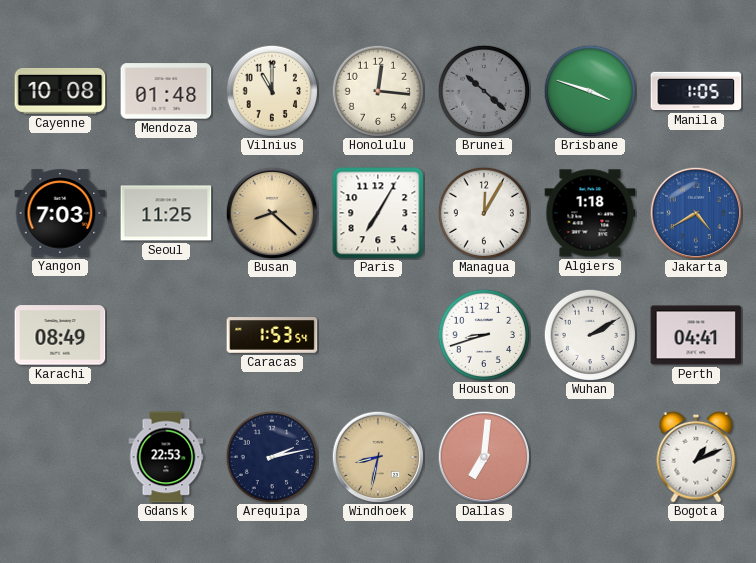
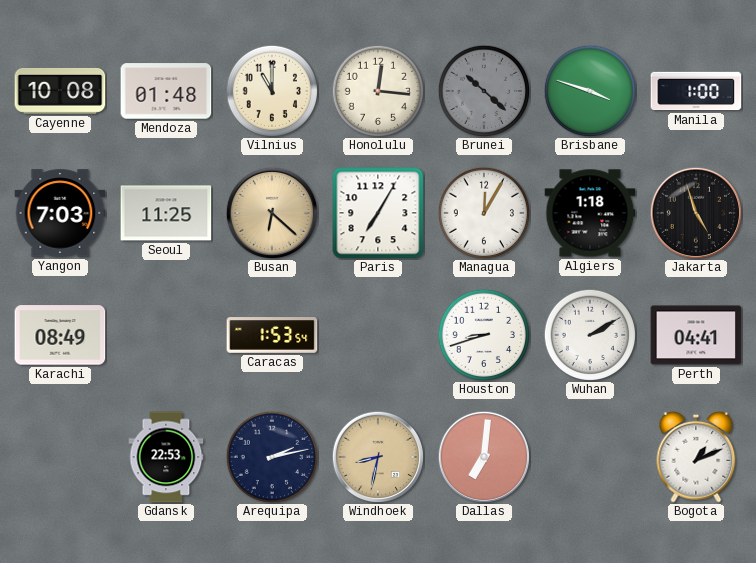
Manila: 1:05 -> 1:00
Busan: 8:22 -> 6:22
Jakarta: 4:40 -> 4:57
Jakarta dial: blue -> black
